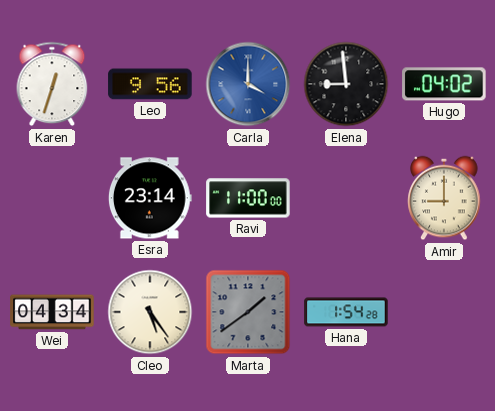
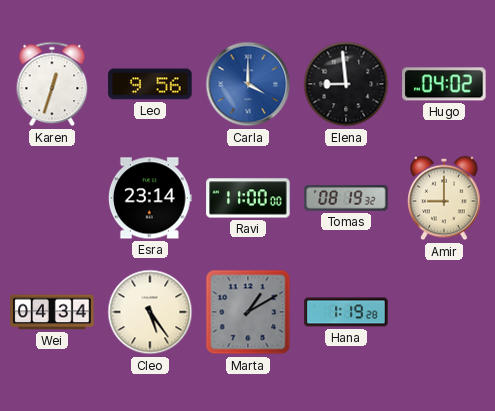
Tomas: none -> 08:19
Marta: 1:39 -> 1:10
Hana: 1:54 -> 1:19
